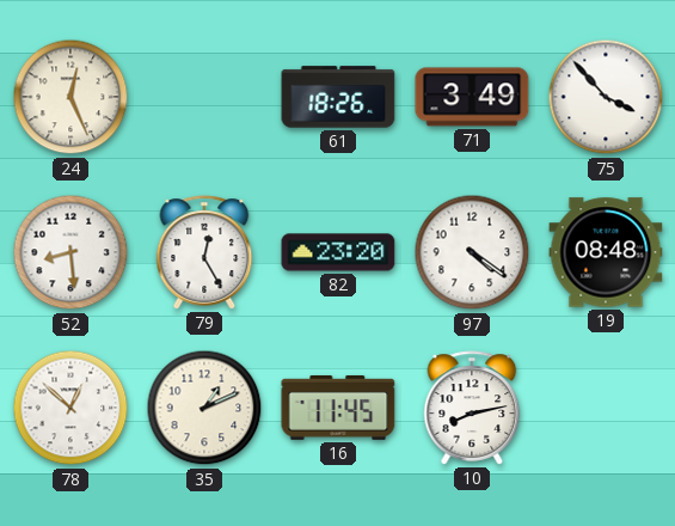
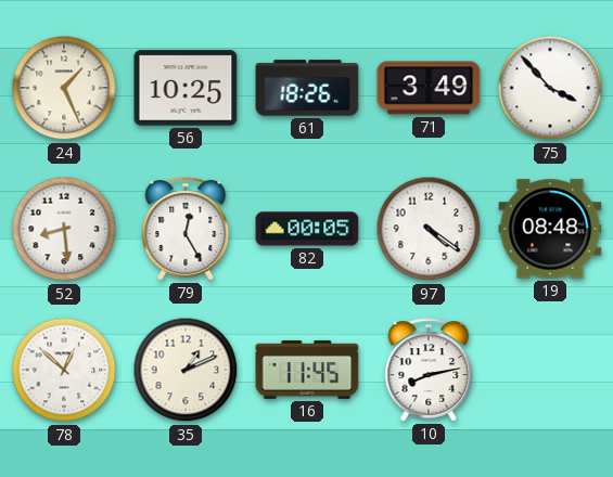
24: 12:26 -> 1:26
56: none -> 10:25
82: 23:20 -> 00:05
